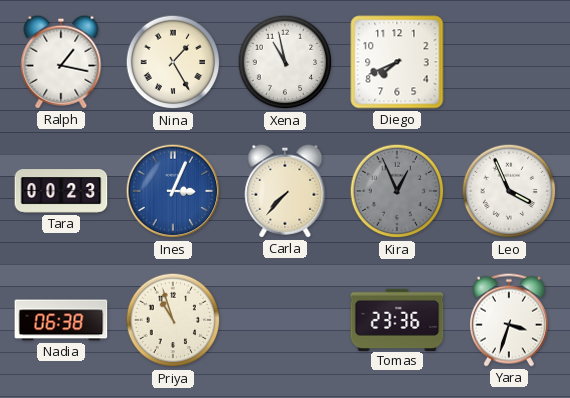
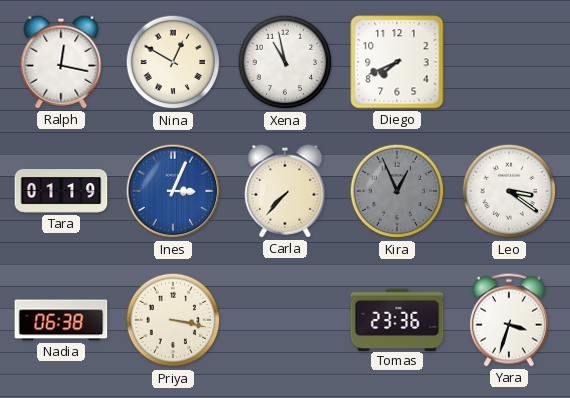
Ralph: 1:17 -> 12:17
Nina: 1:25 -> 12:50
Tara: 00:23 -> 01:19
Leo: 3:56 -> 3:21
Priya: 10:57 -> 3:17
